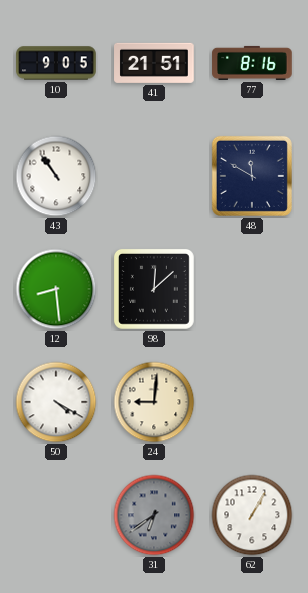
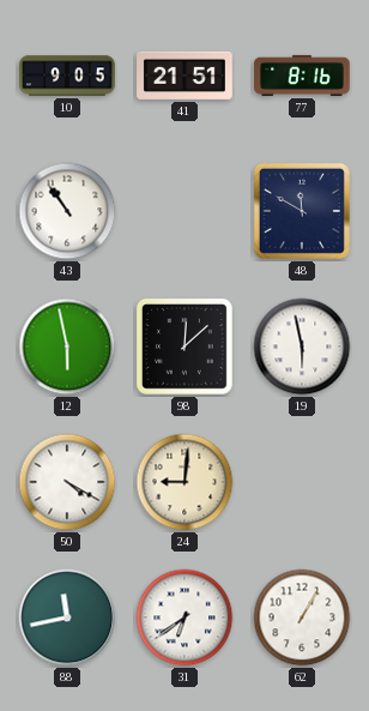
12: 8:29 -> 5:58
19: none -> 5:58
88: none -> 11:43
31 dial: grey -> white
